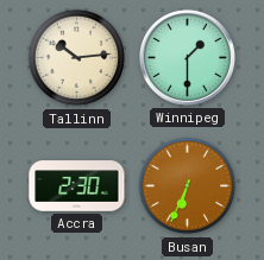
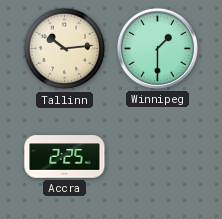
Accra: 2:30 -> 2:25
Busan: 6:34 -> none
